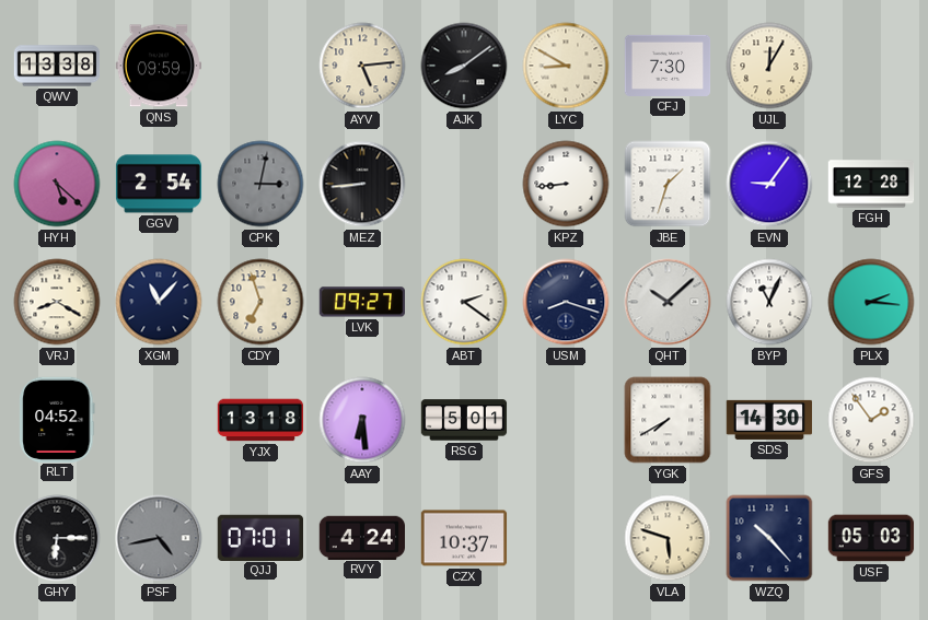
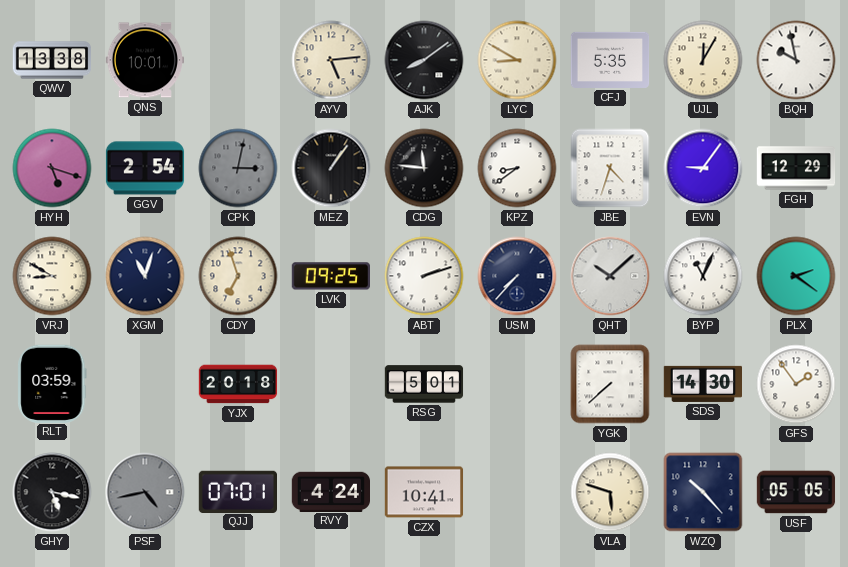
QNS: 09:59 -> 10:01
CFJ: 7:30 -> 5:35
BQH: none -> 9:58
HYH: 5:22 -> 5:18
MEZ: 8:44 -> 1:06
CDG: none -> 11:46
KPZ: 8:44 -> 8:39
JBE: 1:33 -> 4:33
FGH: 12:28 -> 12:29
VRJ: 8:20 -> 8:50
XGM: 11:07 -> 11:03
LVK: 09:27 -> 09:25
ABT: 2:21 -> 2:12
USM: 8:18 -> 7:37
PLX: 2:16 -> 2:21
RLT: 04:52 -> 03:59
YJX: 13:18 -> 20:18
AAY: 6:29 -> none
YGK: 7:40 -> 7:38
GHY: 6:15 -> 5:17
CZX: 10:37 -> 10:41
USF: 05:03 -> 05:05
